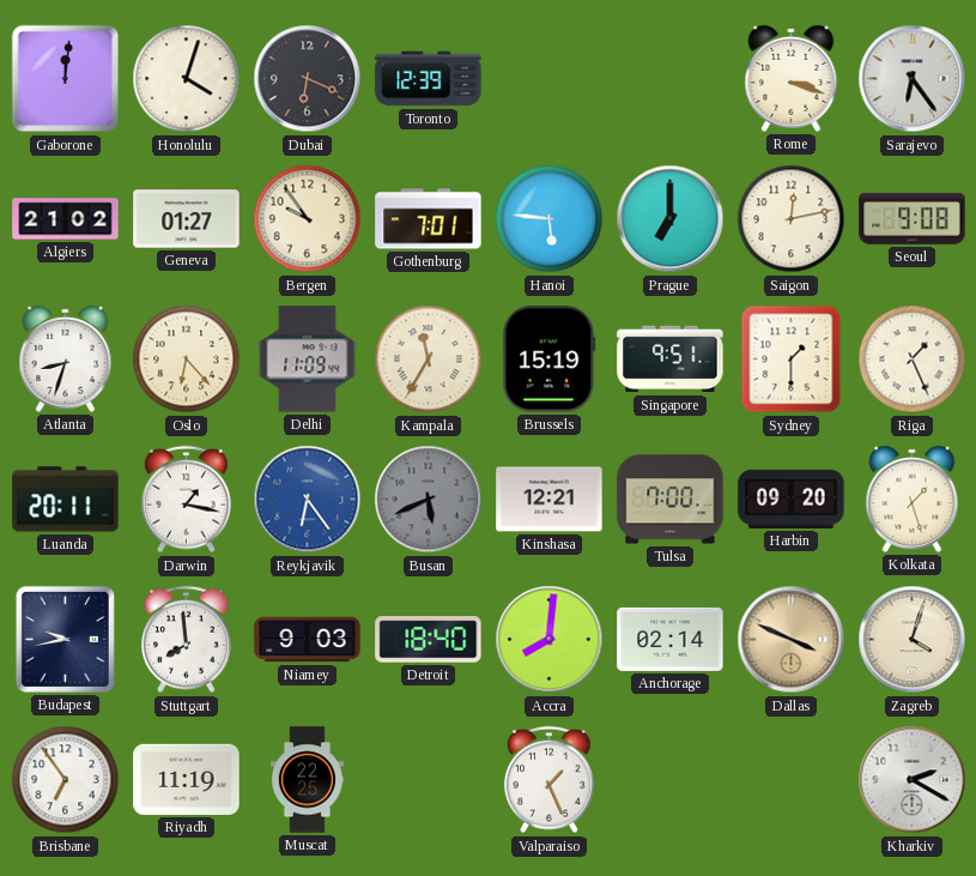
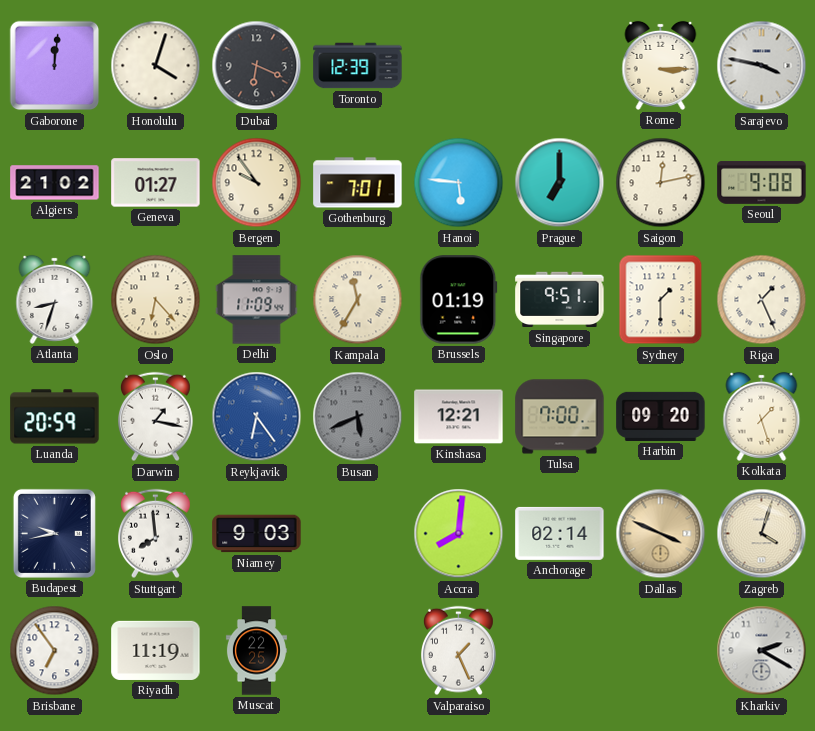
Rome: 3:18 -> 3:15
Sarajevo: 6:24 -> 3:47
Brussels: 15:19 -> 01:19
Luanda: 20:11 -> 20:59
Detroit: 18:40 -> none
